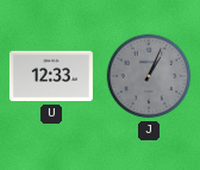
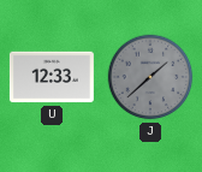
J: 1:04 -> 1:38
